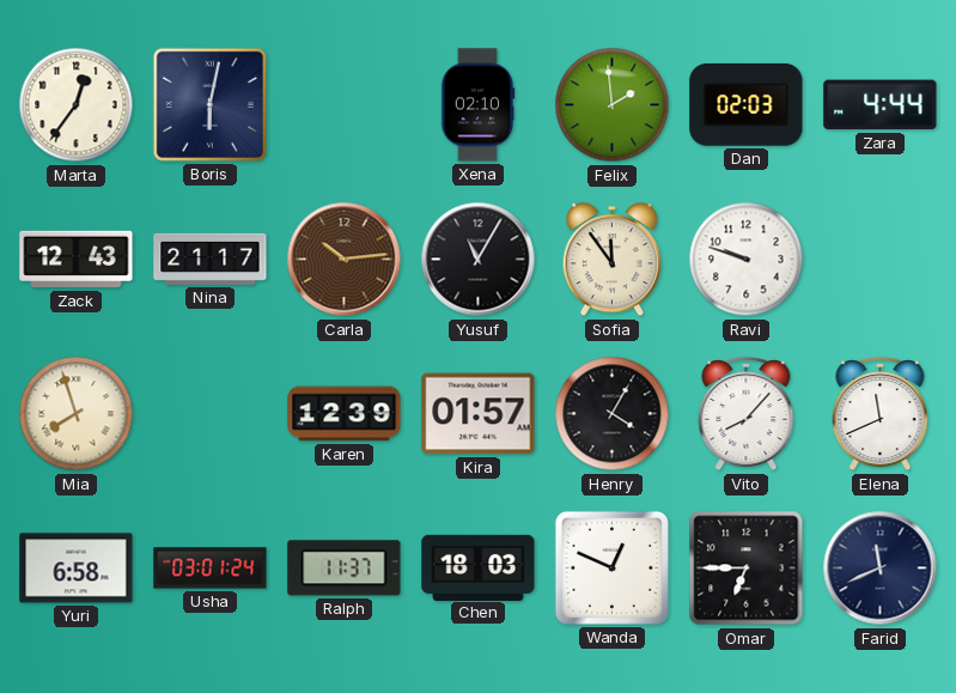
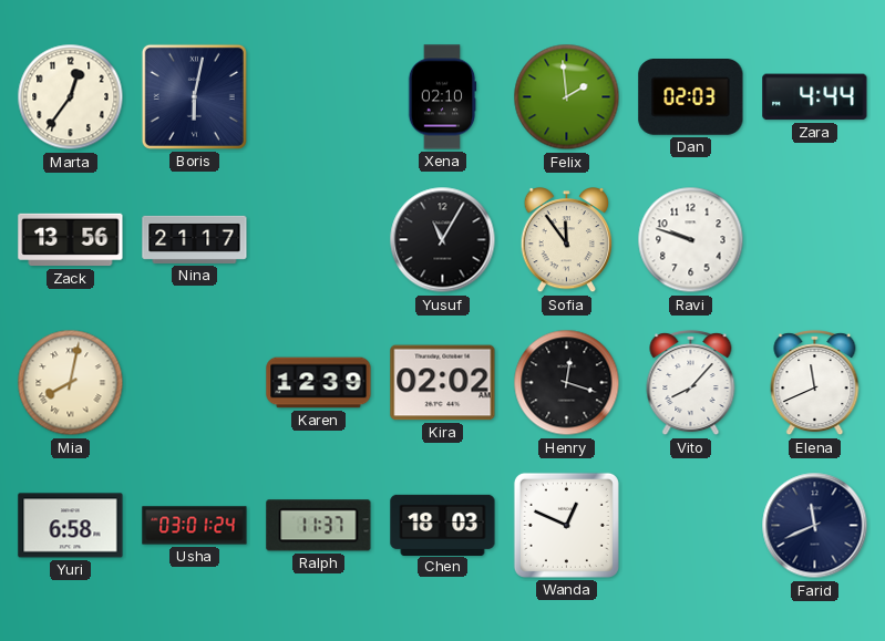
Zack: 12:43 -> 13:56
Carla: 10:14 -> none
Mia: 7:57 -> 8:02
Kira: 01:57 -> 02:02
Henry: 4:05 -> 12:18
Omar: 6:45 -> none
